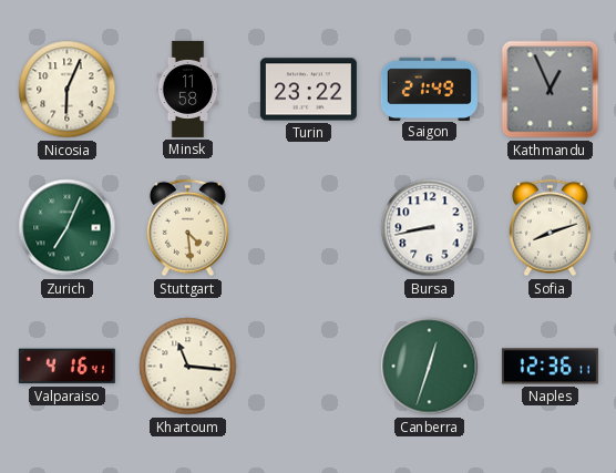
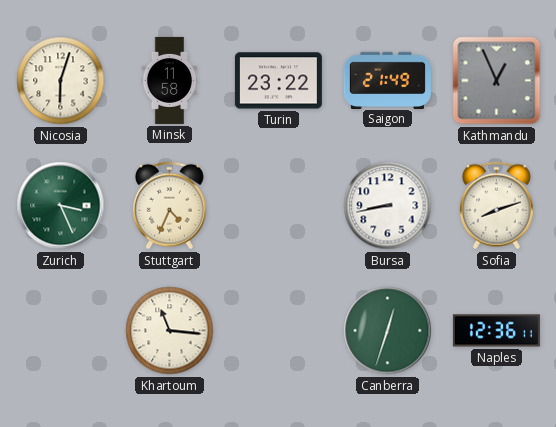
Nicosia: 6:04 -> 6:03
Zurich: 7:04 -> 3:26
Stuttgart: 4:29 -> 4:34
Valparaiso: 4:16 -> none
